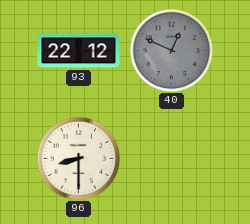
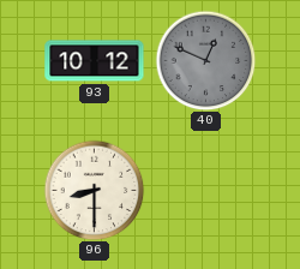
93: 22:12 -> 10:12
